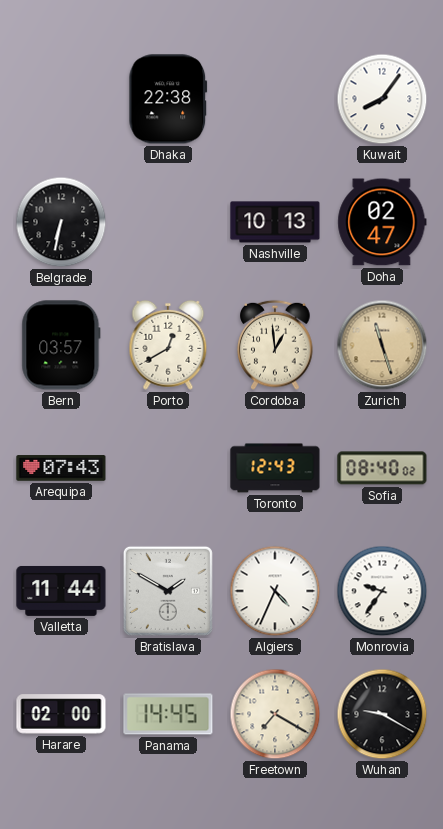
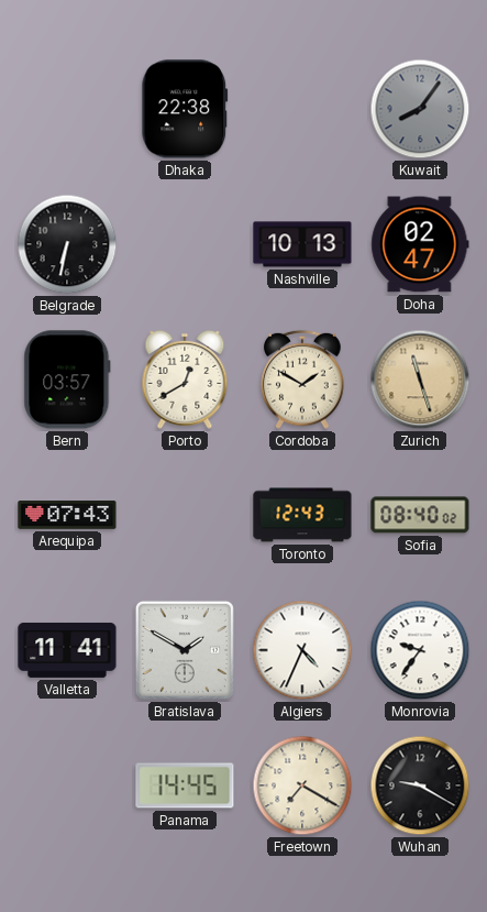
Kuwait dial: white -> grey
Cordoba: 12:59 -> 1:50
Valletta: 11:44 -> 11:41
Harare: 02:00 -> none
